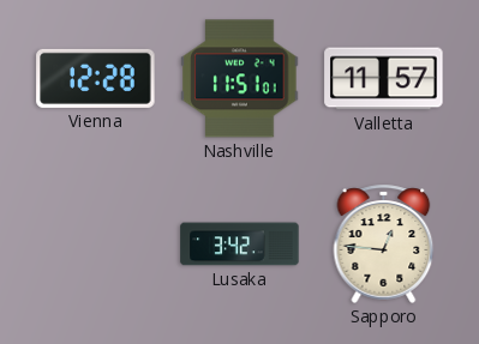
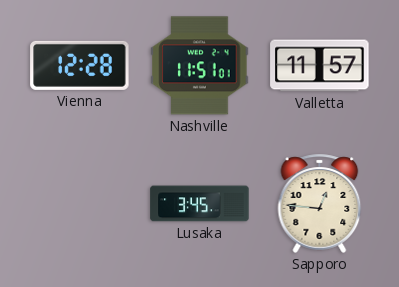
Lusaka: 3:42 -> 3:45
